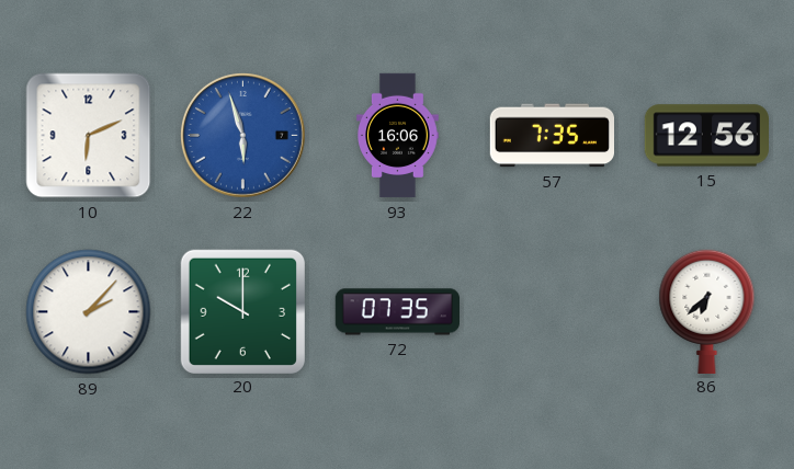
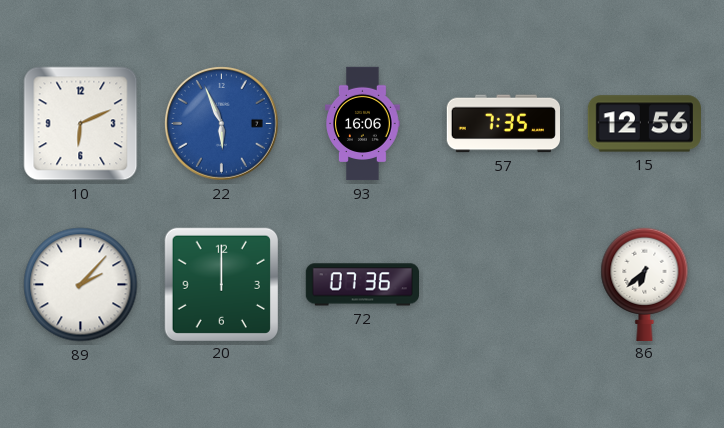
22: 5:57 -> 5:56
20: 10:00 -> 12:00
72: 07:35 -> 07:36
